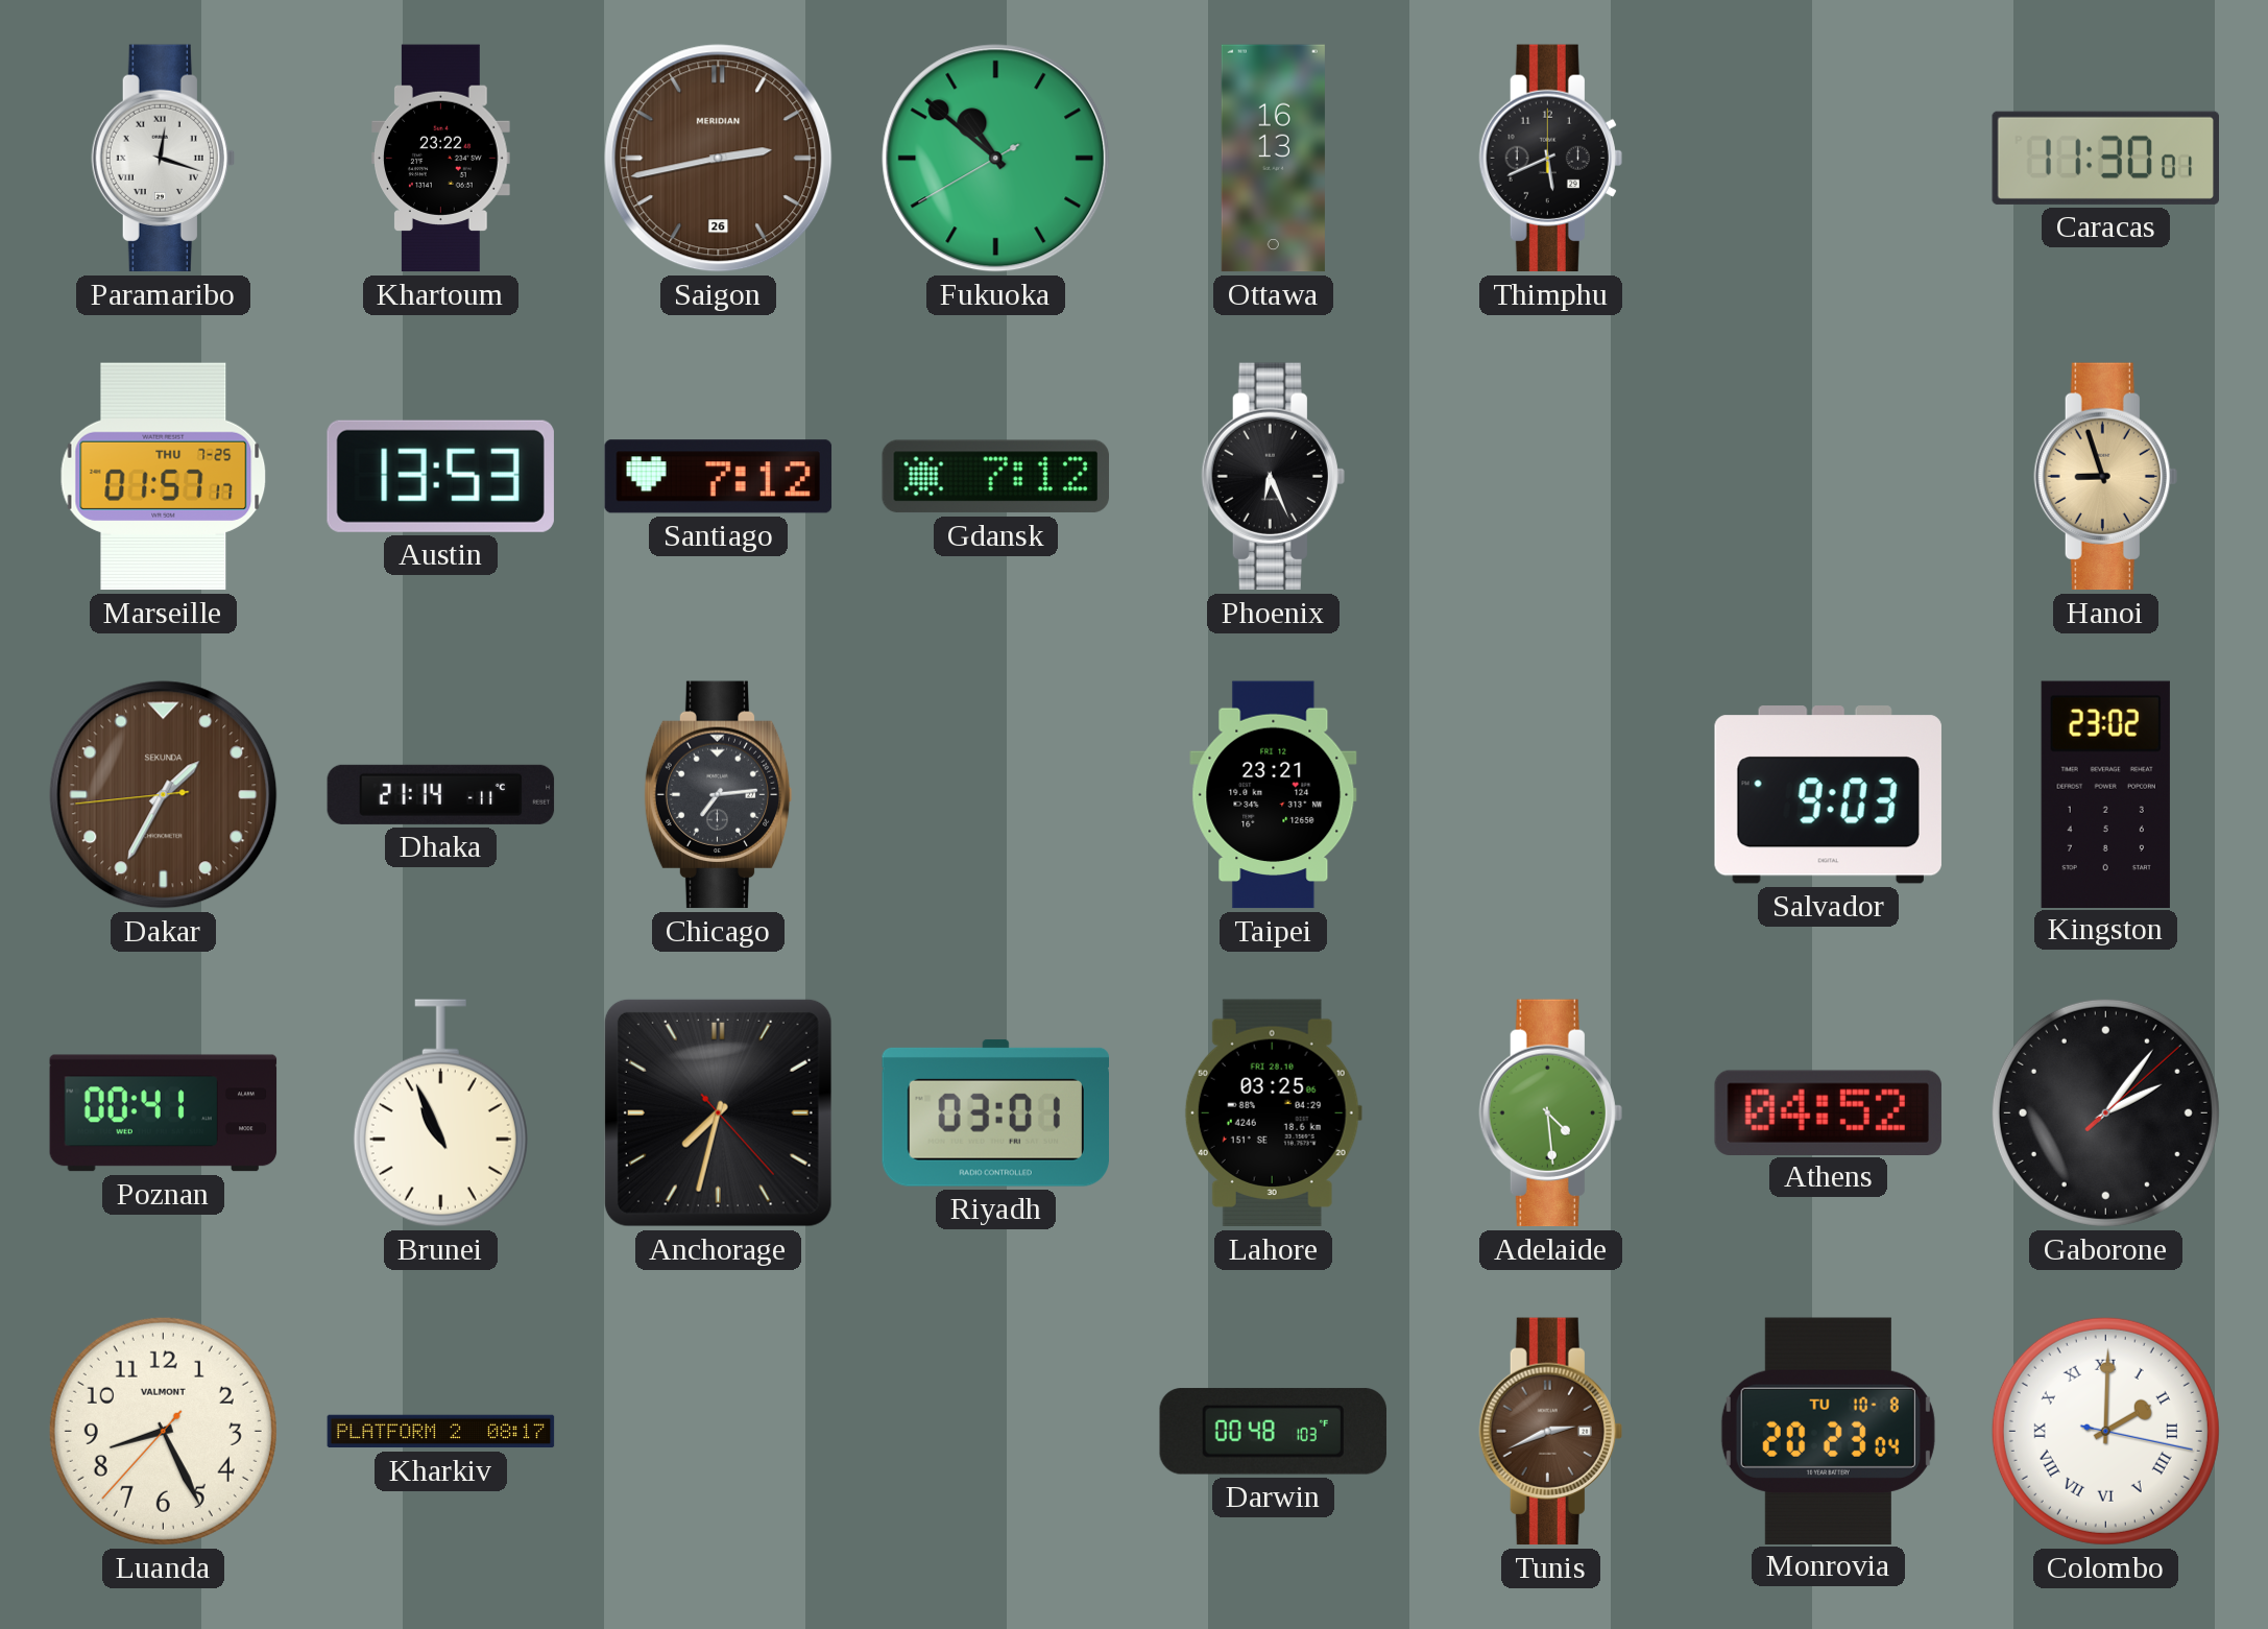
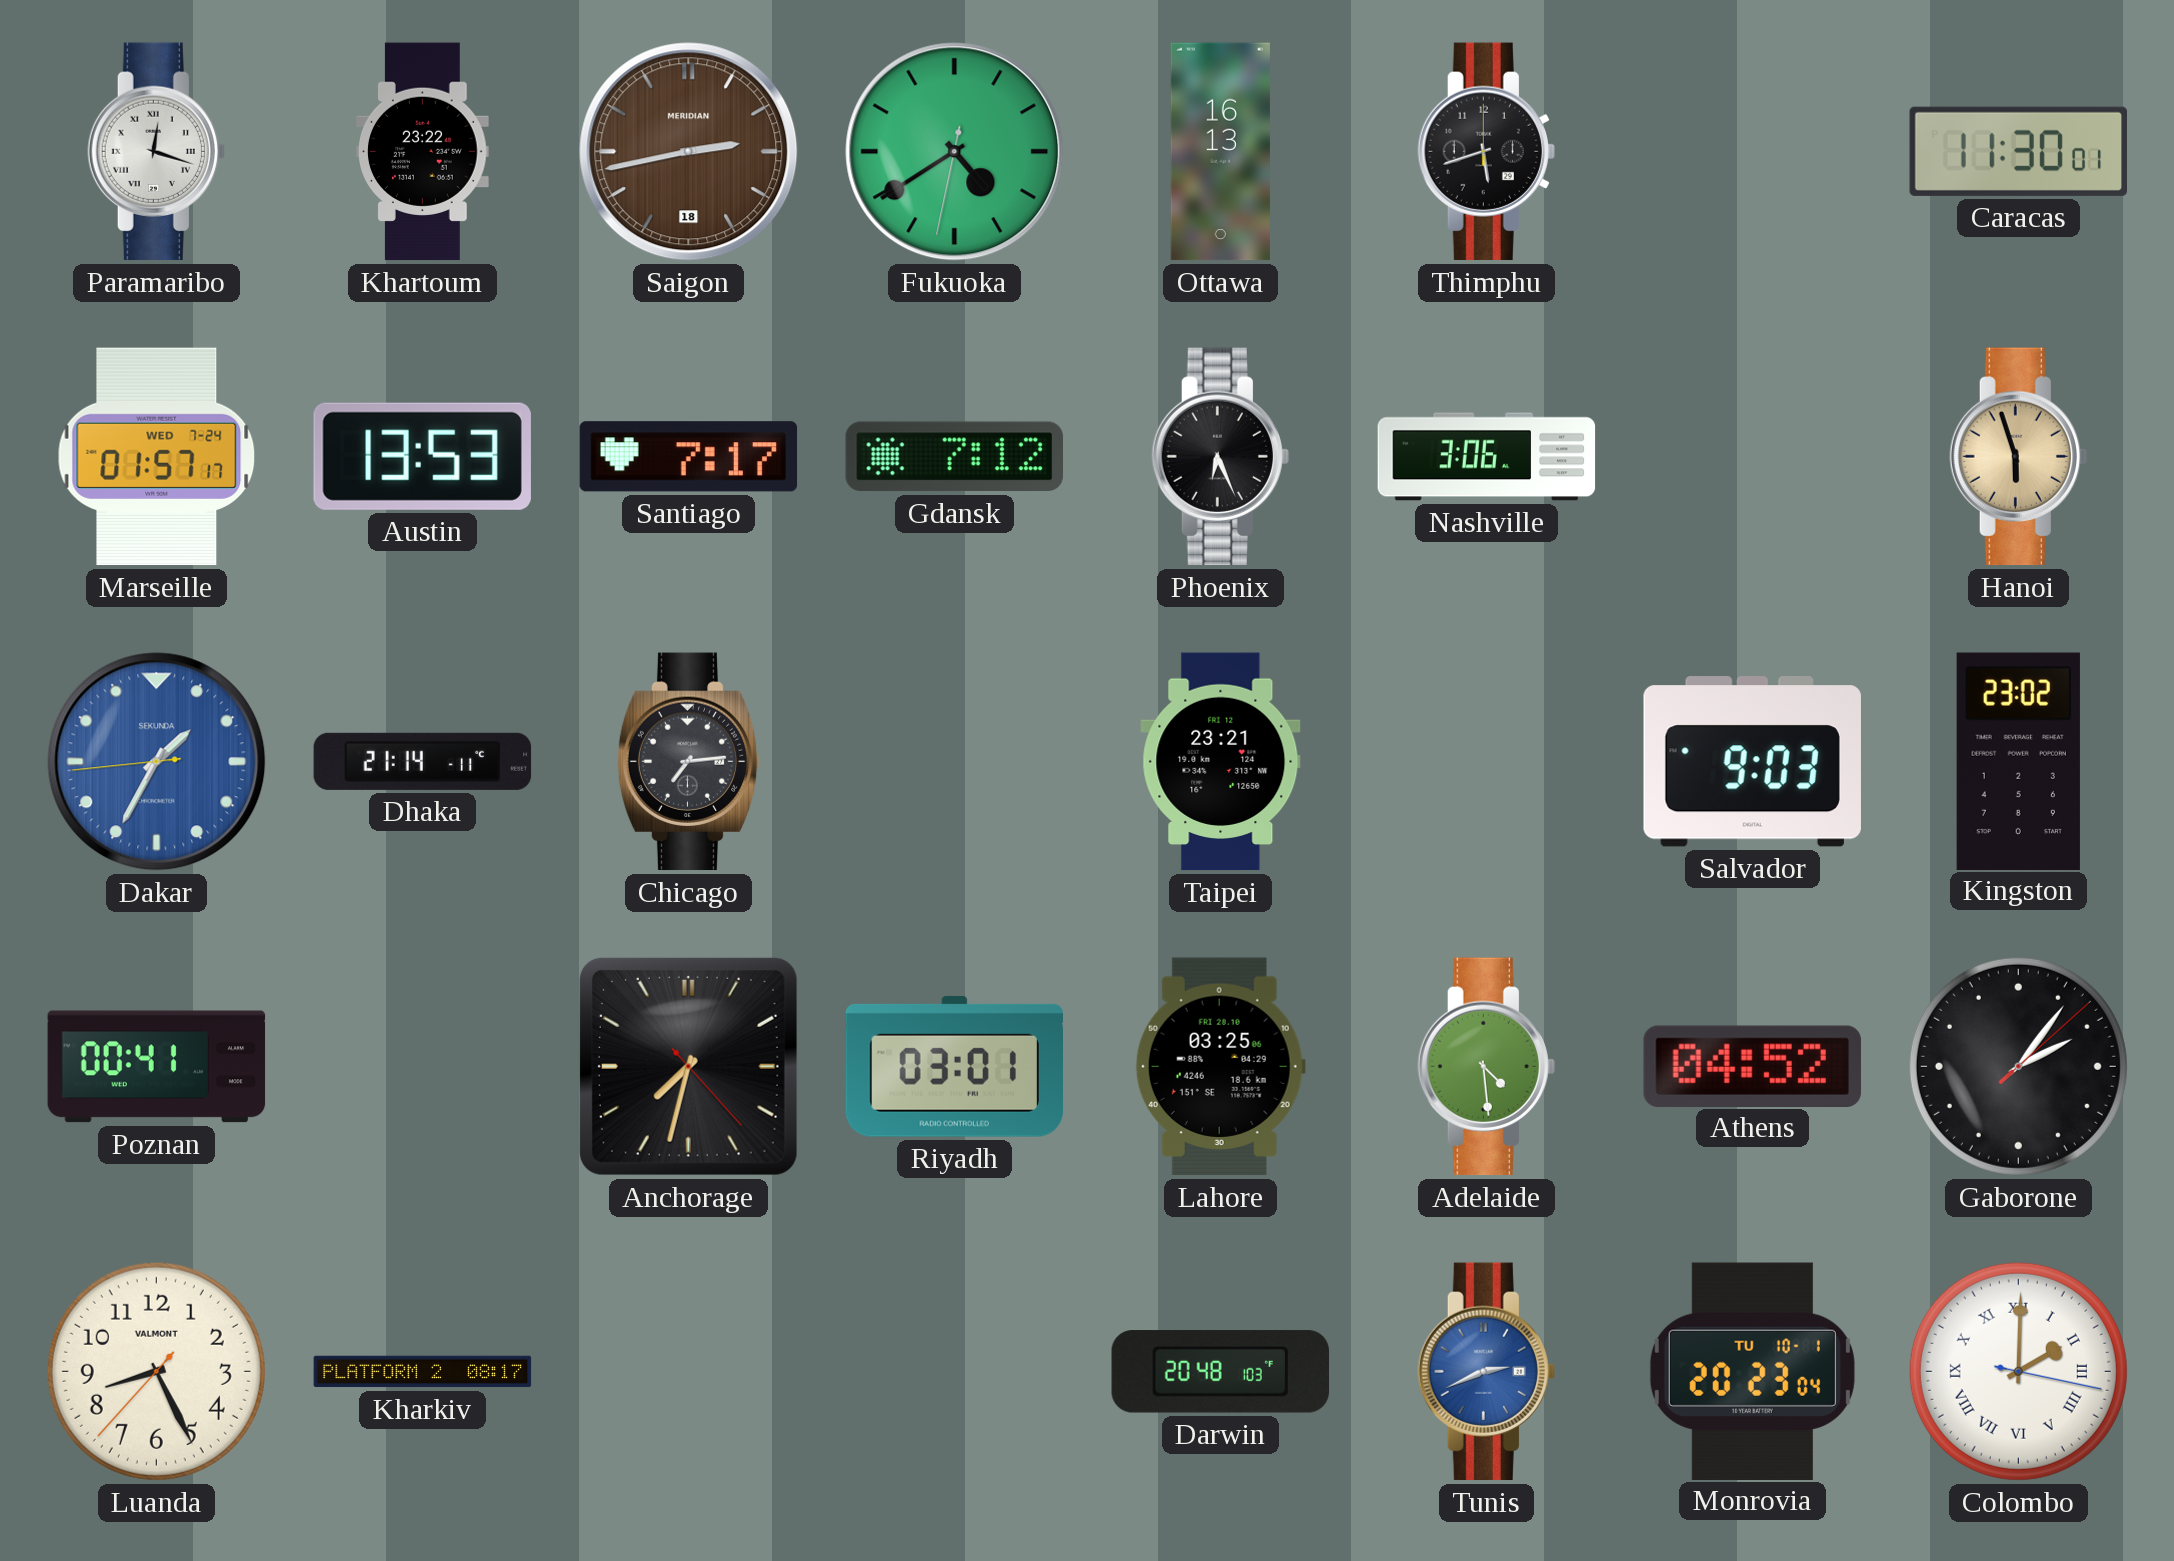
Saigon date: 26 -> 18
Fukuoka: 10:51 -> 4:39
Thimphu: 5:41 -> 5:42
Marseille date: THU 7-25 -> WED 7-24
Santiago: 7:12 -> 7:17
Nashville: none -> 3:06
Hanoi: 8:57 -> 5:57
Dakar dial: brown -> blue
Brunei: 10:56 -> none
Darwin: 00:48 -> 20:48
Tunis dial: brown -> blue
Monrovia date: TU 10-8 -> TU 10-1
